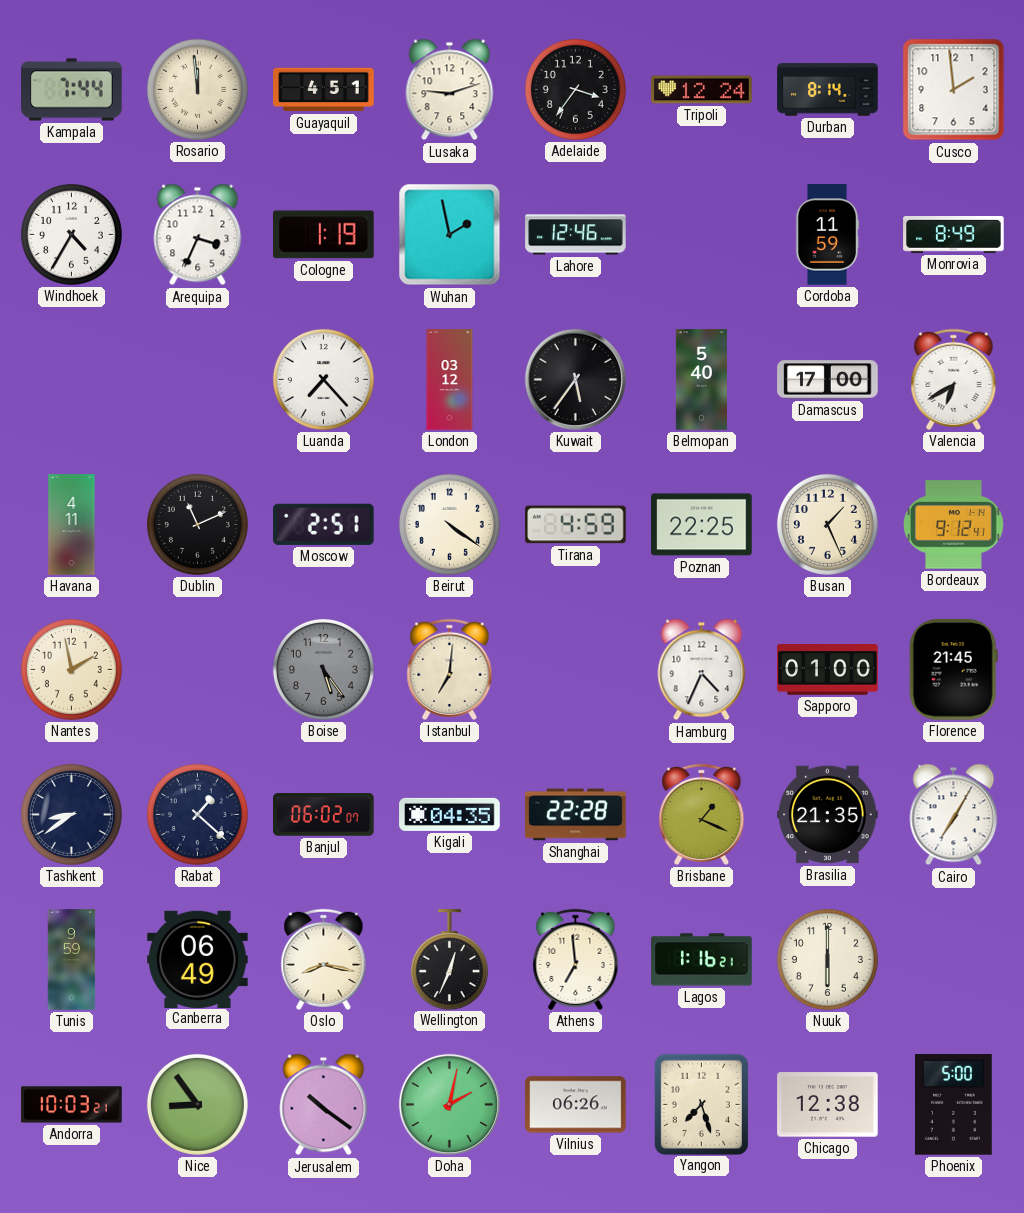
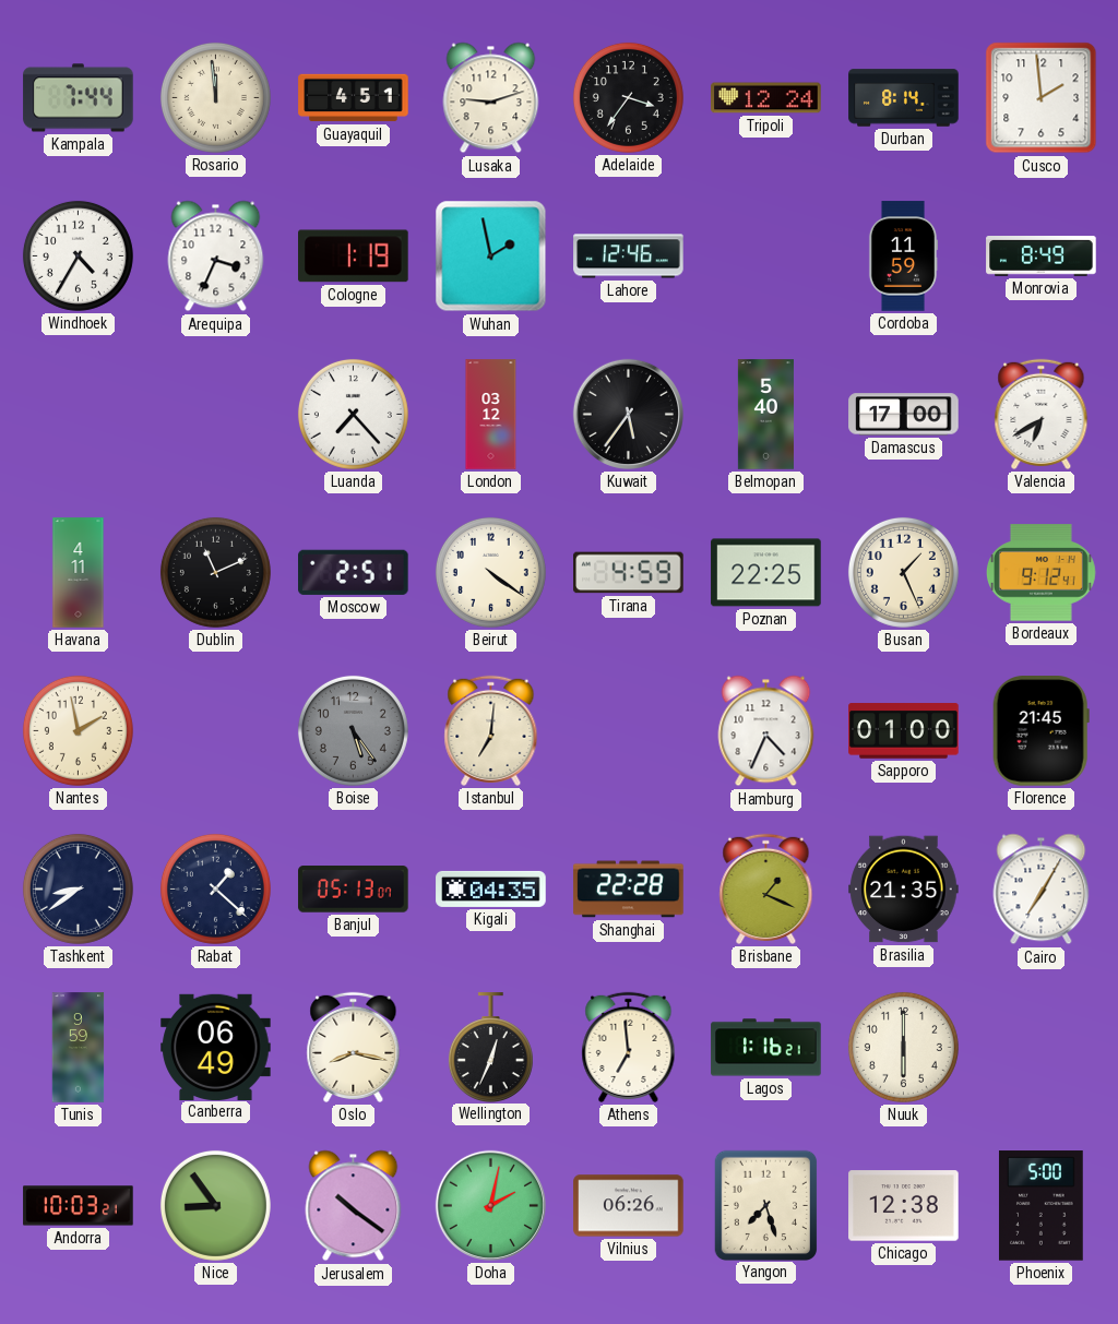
Banjul: 06:02 -> 05:13
